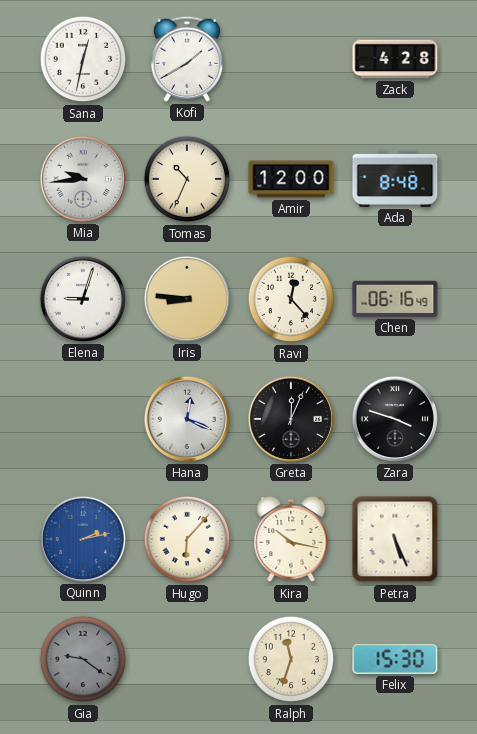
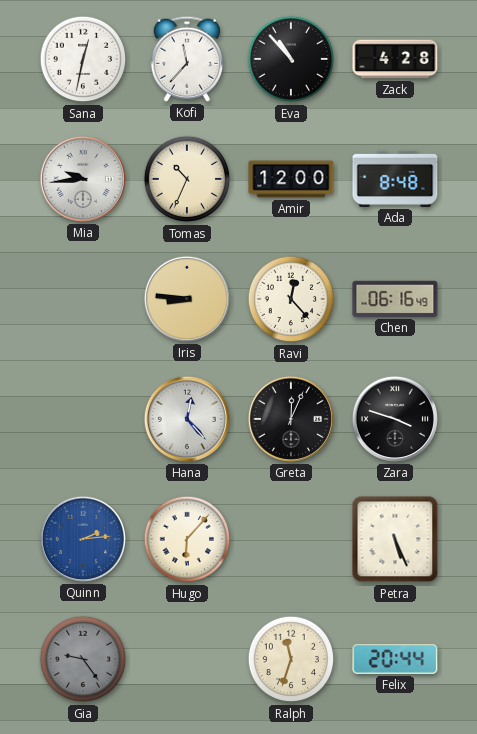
Kofi: 1:40 -> 11:37
Eva: none -> 10:53
Elena: 9:03 -> none
Hana: 12:19 -> 12:23
Quinn: 2:13 -> 2:14
Kira: 10:17 -> none
Gia: 9:21 -> 9:24
Felix: 15:30 -> 20:44
